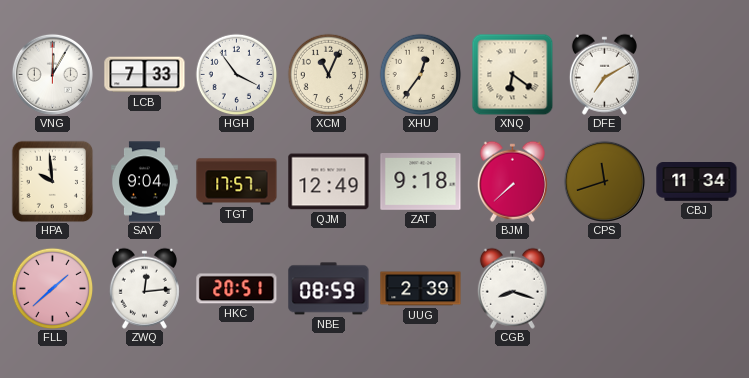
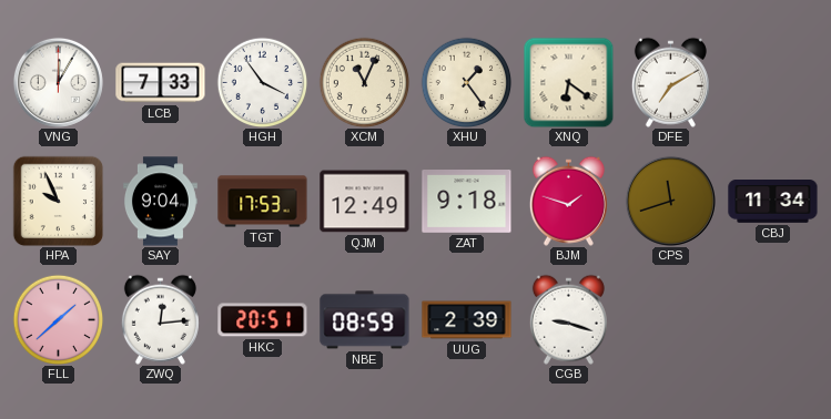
XHU: 12:36 -> 1:24
HPA: 9:59 -> 9:56
TGT: 17:57 -> 17:53
BJM: 7:38 -> 1:48
CGB: 8:18 -> 9:18
